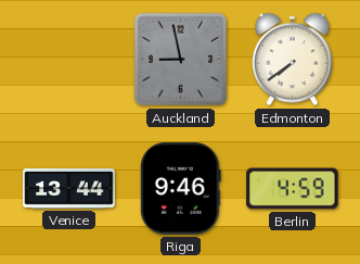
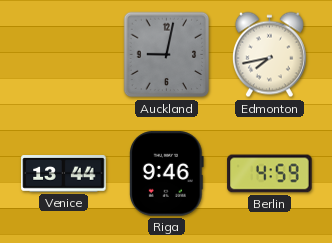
Auckland: 8:58 -> 9:02
Edmonton: 7:39 -> 7:43
